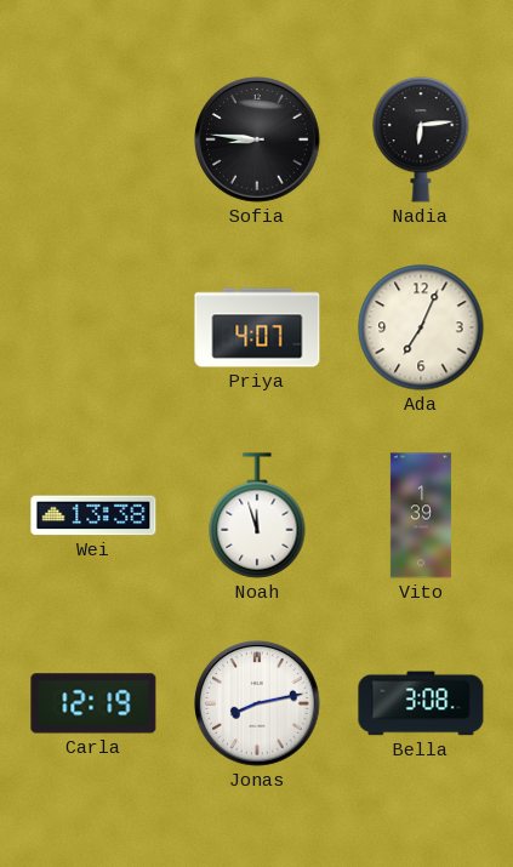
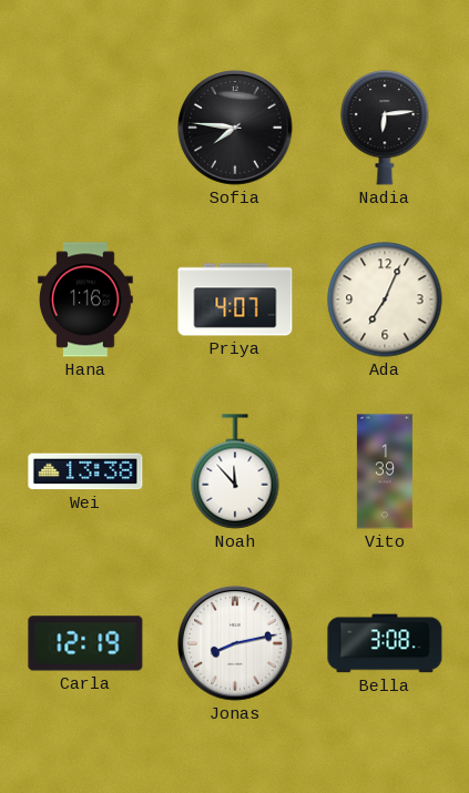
Sofia: 8:46 -> 7:46
Hana: none -> 1:16
Noah: 11:57 -> 11:53
